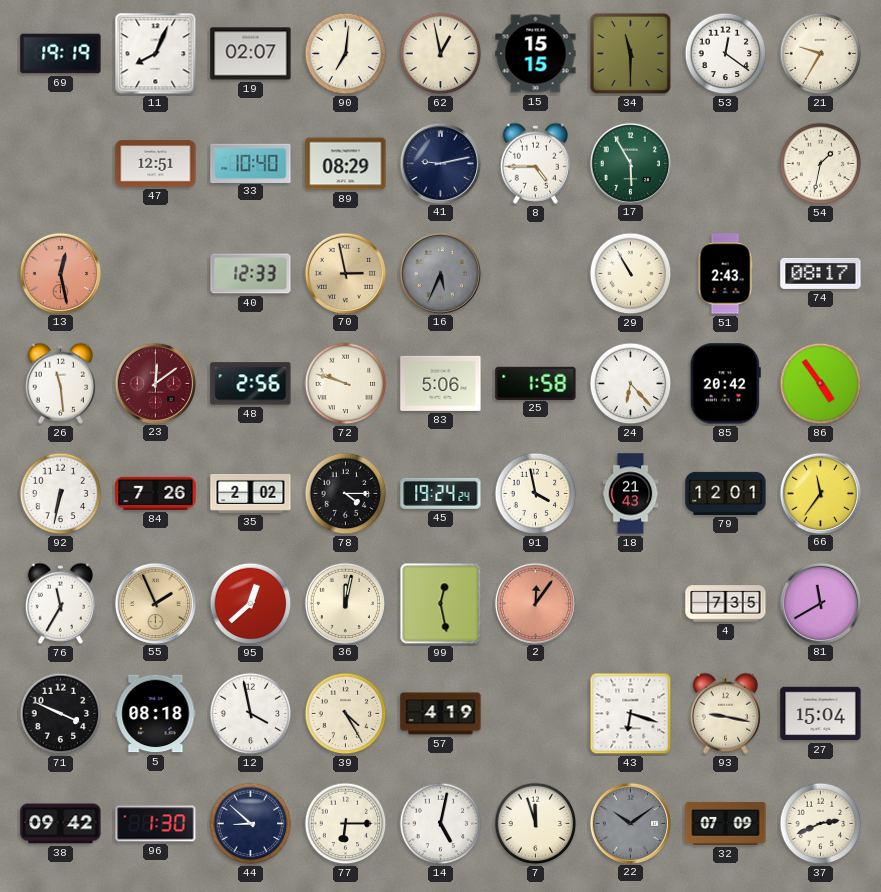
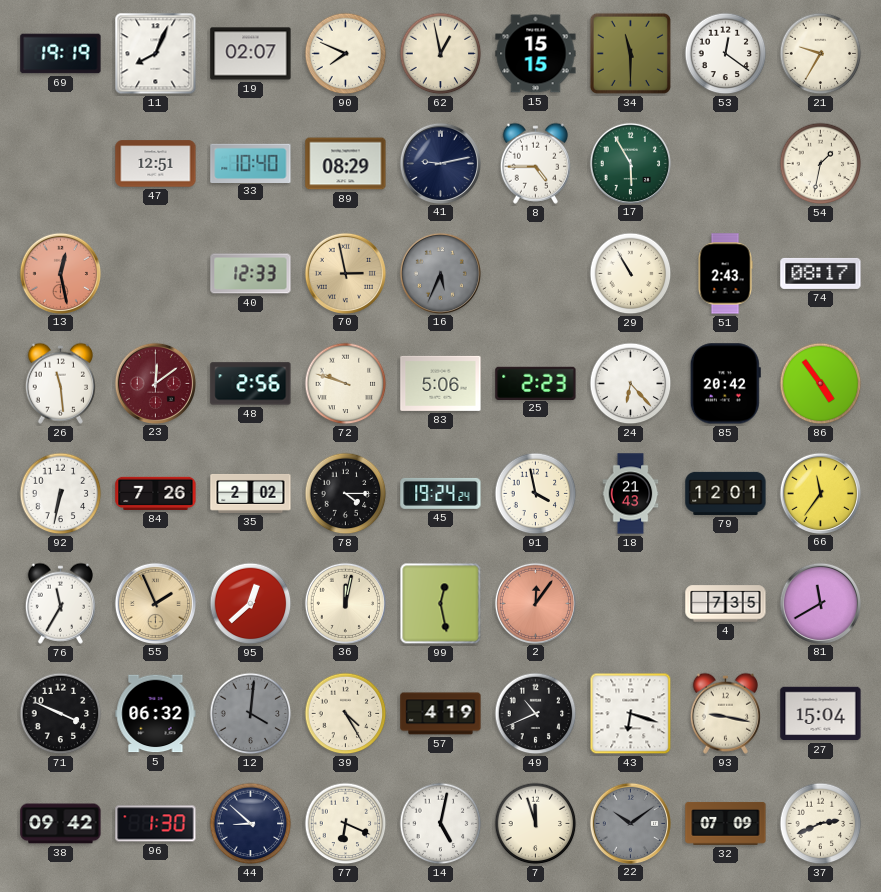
90: 7:01 -> 7:49
25: 1:58 -> 2:23
5: 08:18 -> 06:32
12: 3:58 -> 4:01
12 dial: white -> grey
49: none -> 10:41
77: 6:15 -> 6:19
